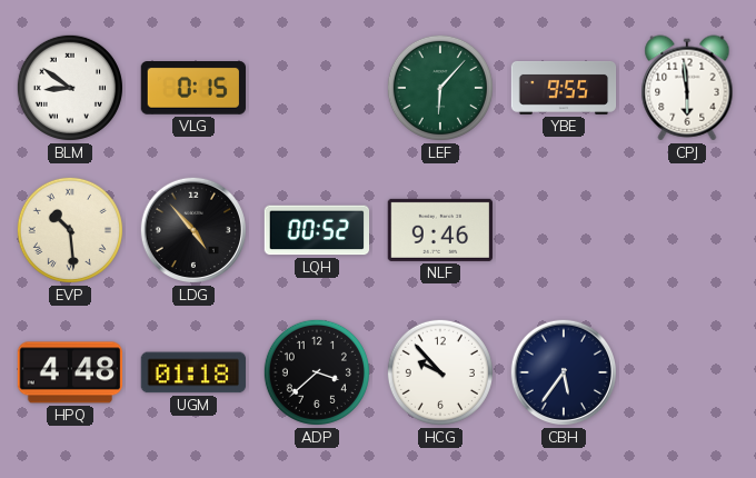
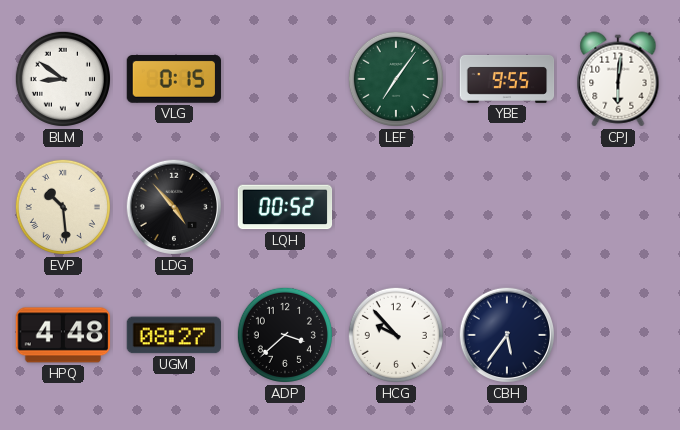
LEF: 6:07 -> 7:06
CPJ: 5:59 -> 6:01
NLF: 9:46 -> none
UGM: 01:18 -> 08:27
